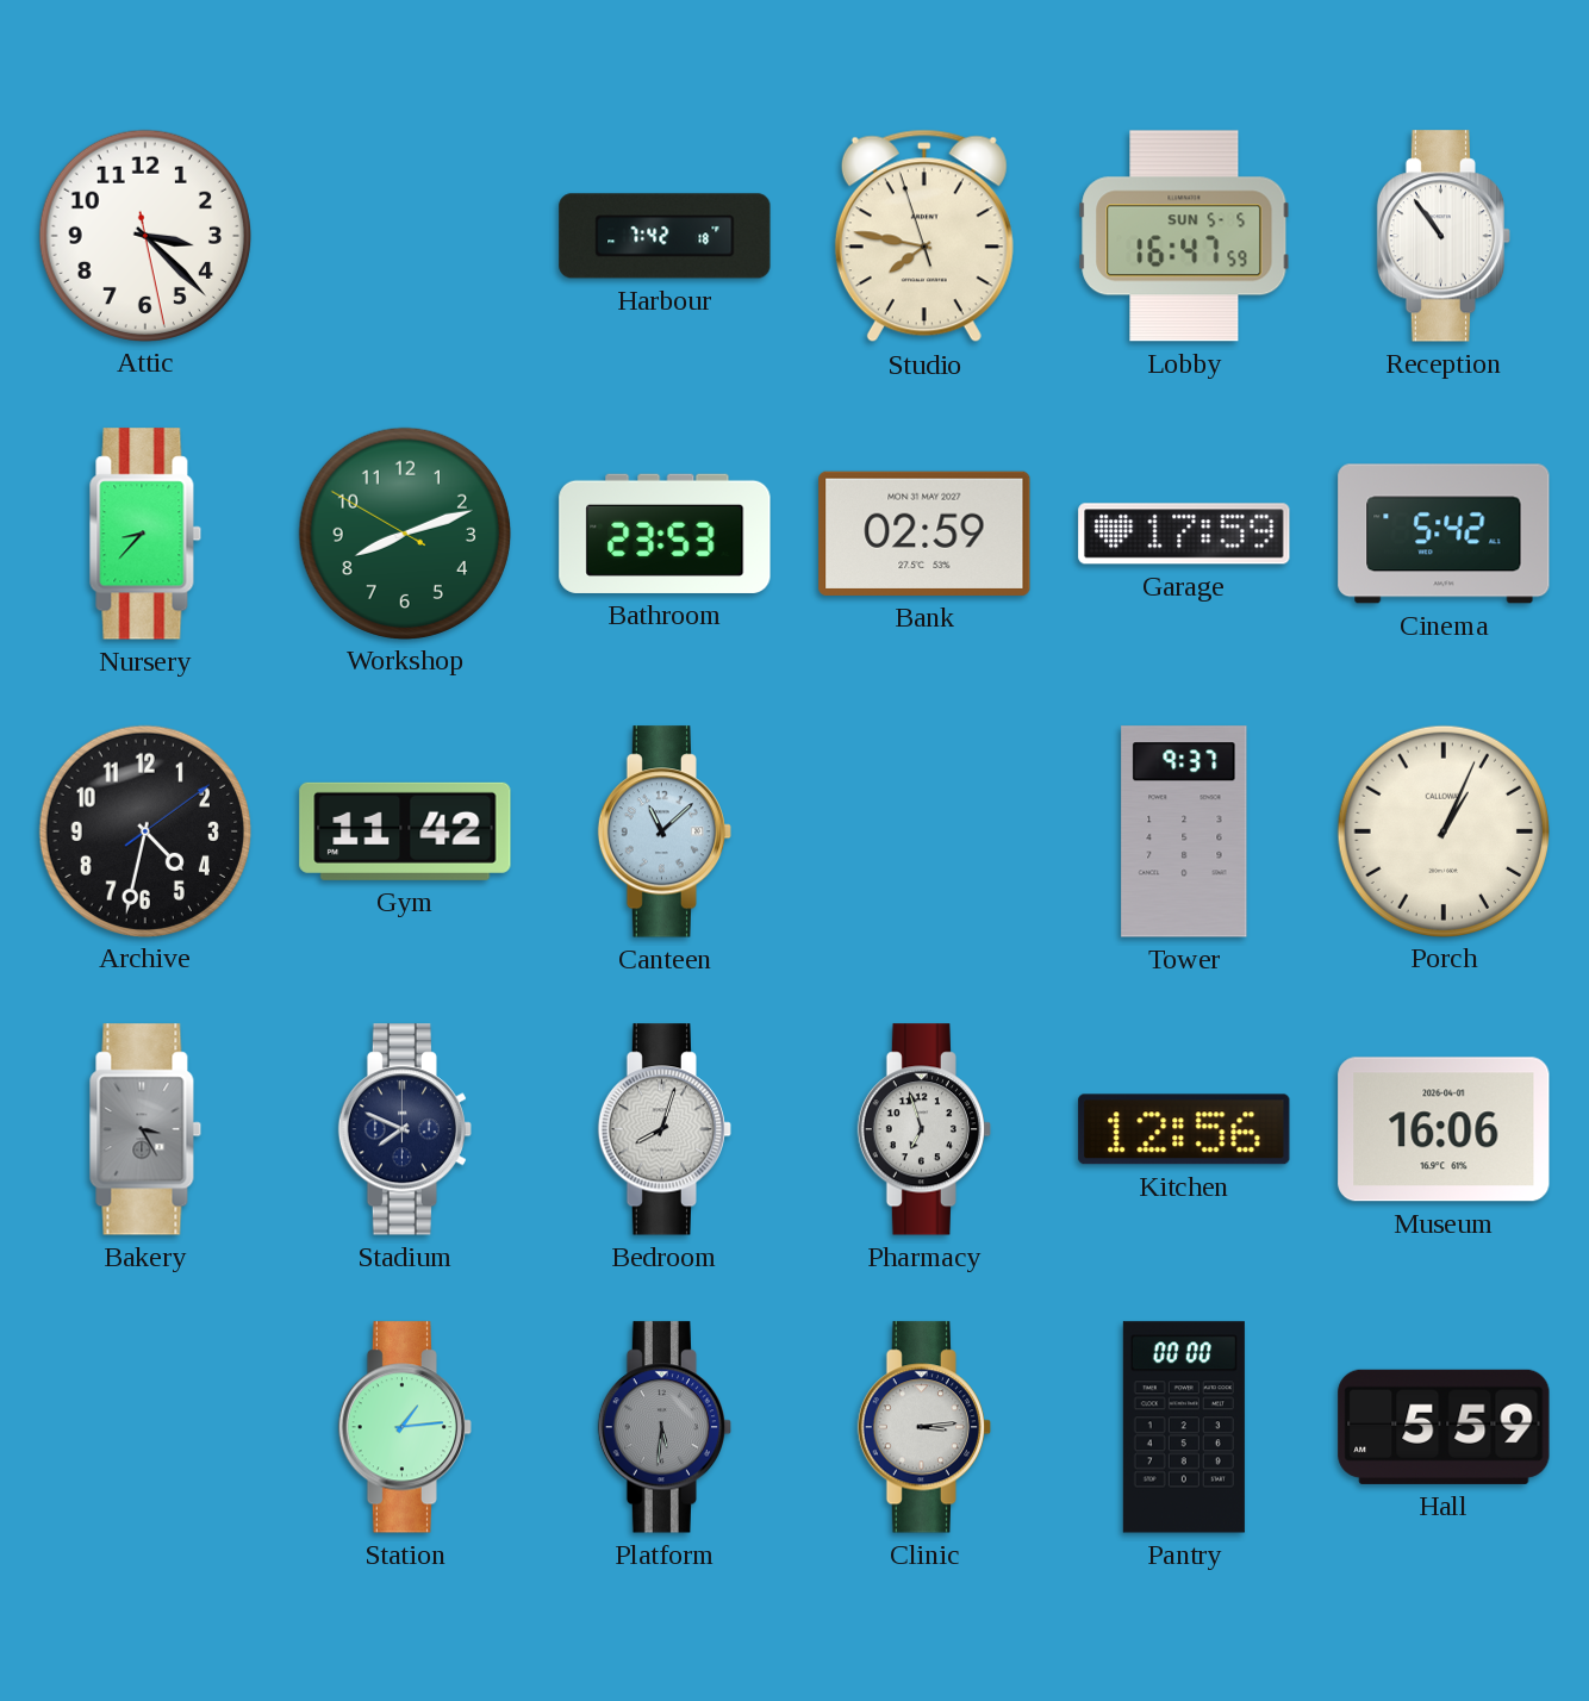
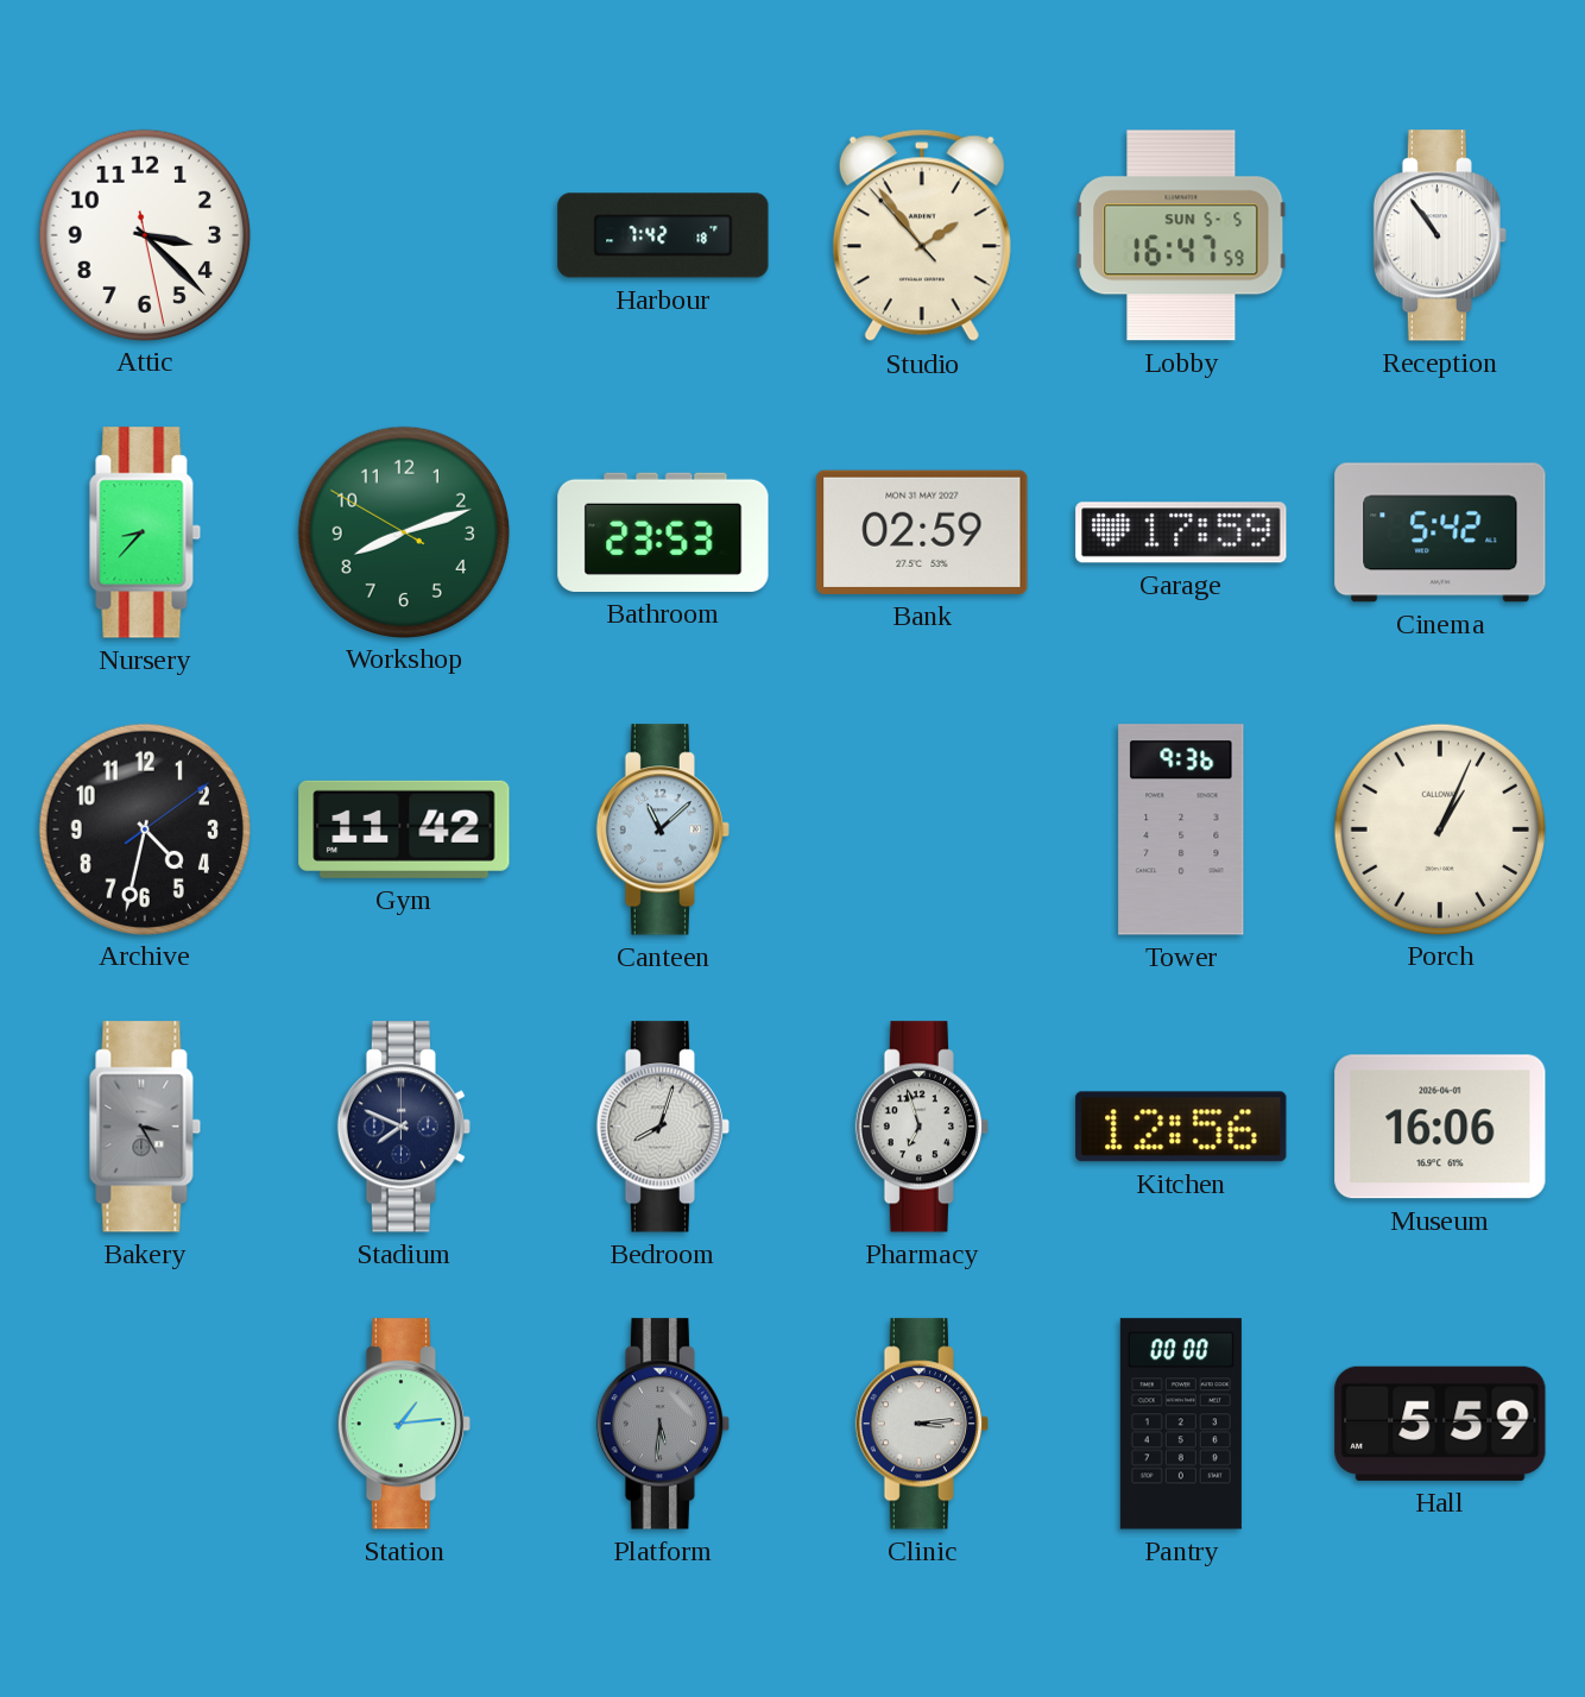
Studio: 7:46 -> 1:53
Tower: 9:37 -> 9:36
